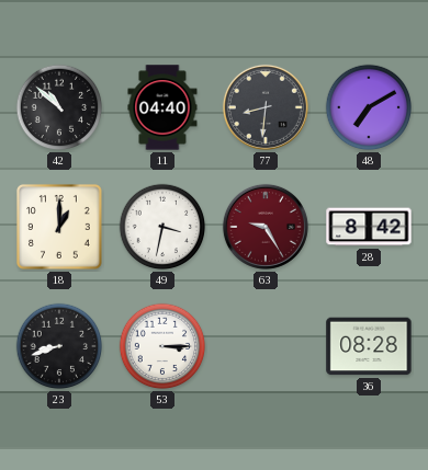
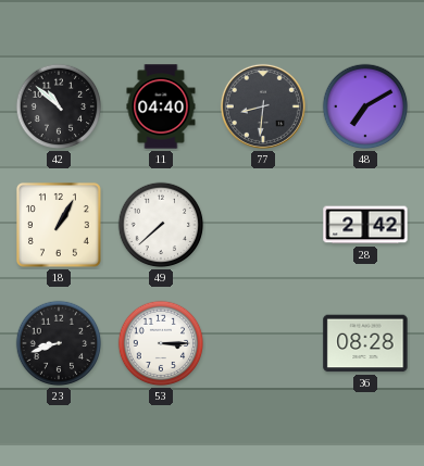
18: 1:00 -> 1:05
49: 3:32 -> 7:38
63: 9:25 -> none
28: 8:42 -> 2:42
